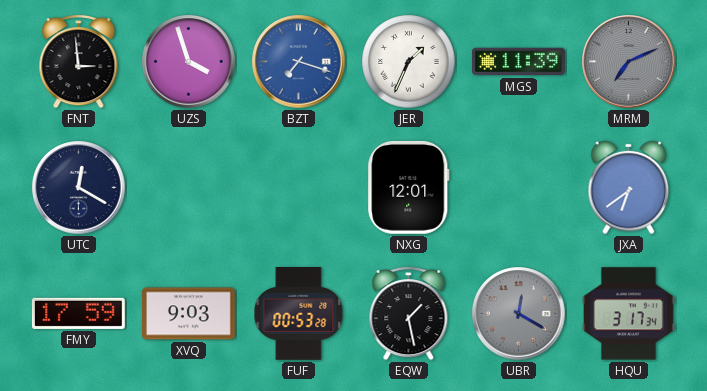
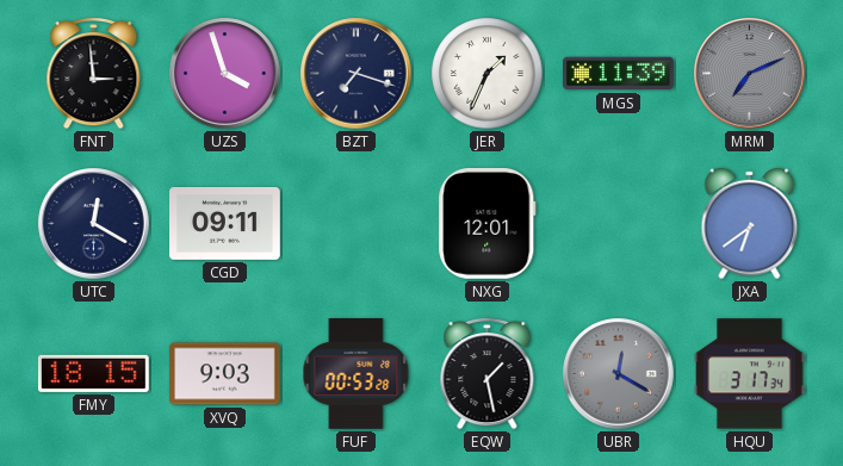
BZT dial: blue -> navy
CGD: none -> 09:11
FMY: 17:59 -> 18:15
